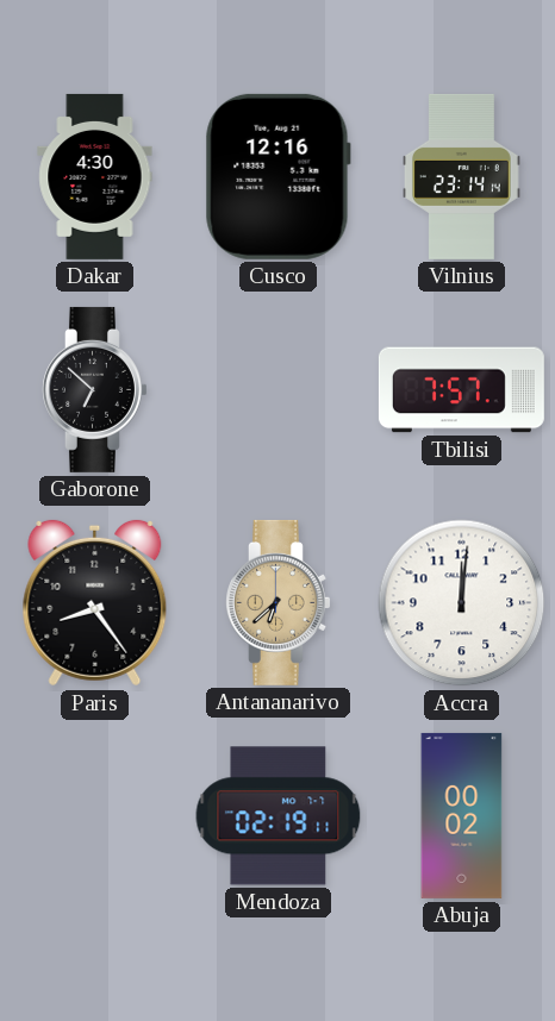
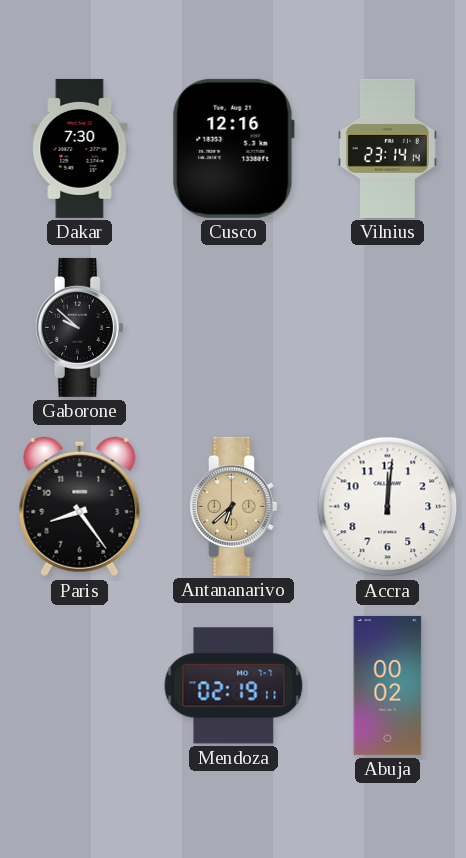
Dakar: 4:30 -> 7:30
Gaborone: 6:52 -> 9:52
Tbilisi: 7:57 -> none
